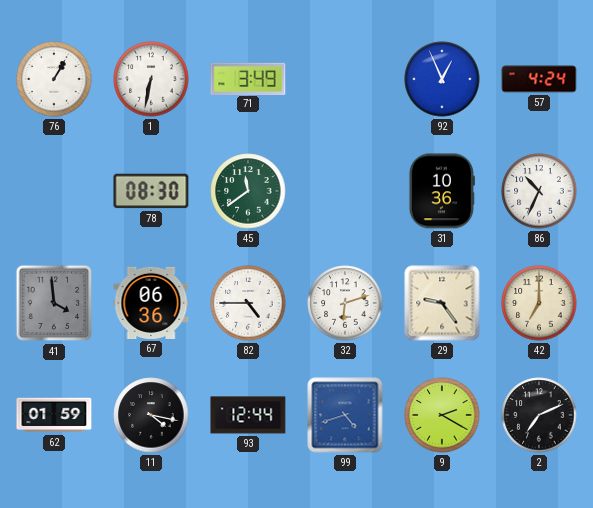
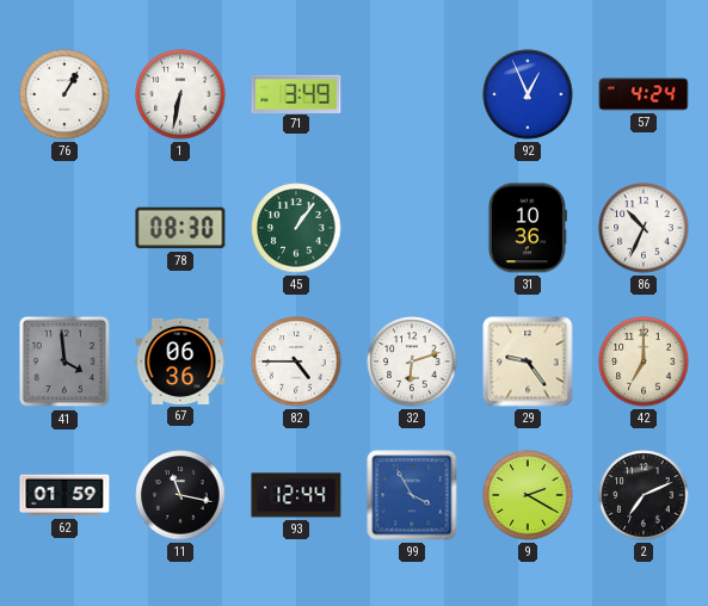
45: 11:39 -> 1:06
11: 4:17 -> 11:17
99: 4:42 -> 3:55
